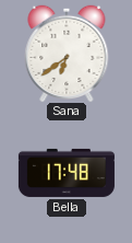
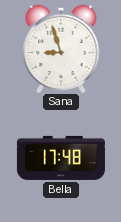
Sana: 6:39 -> 8:57
